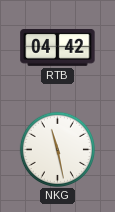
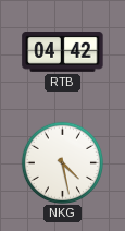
NKG: 11:28 -> 4:28
